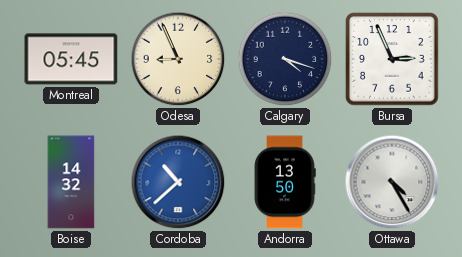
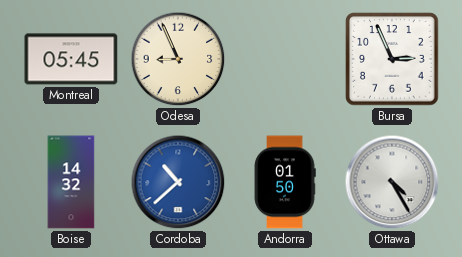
Calgary: 4:18 -> none
Andorra: 13:50 -> 01:50
